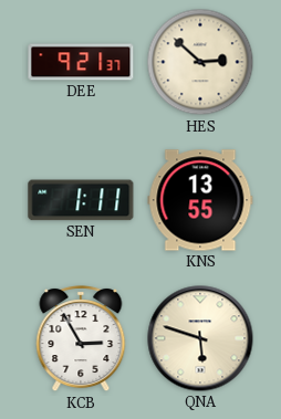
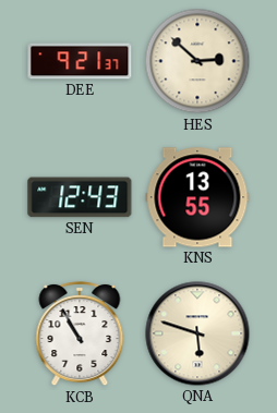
SEN: 1:11 -> 12:43
KCB: 2:55 -> 10:55
